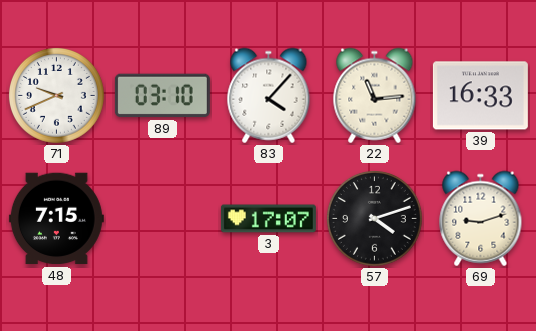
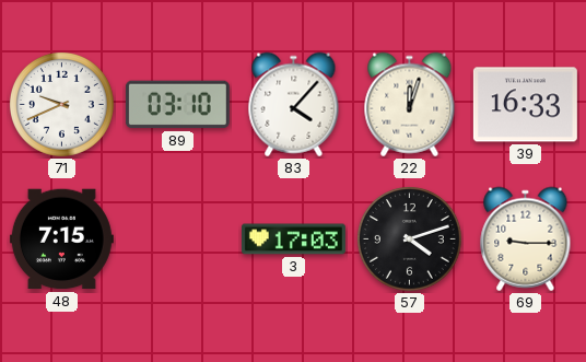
22: 11:14 -> 12:03
3: 17:07 -> 17:03
69: 9:12 -> 9:15
